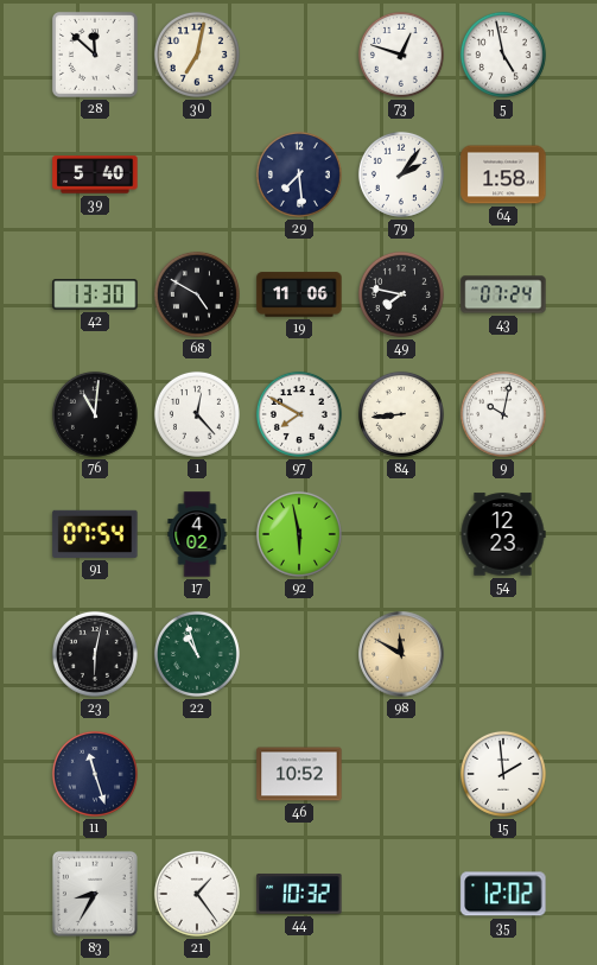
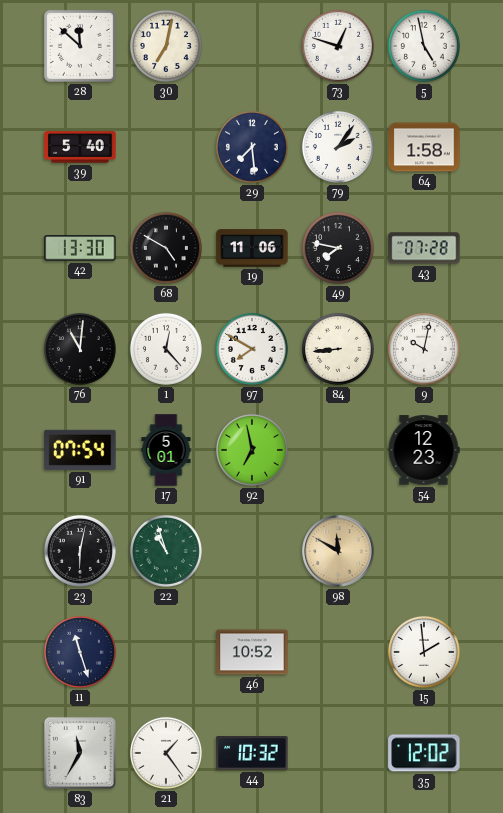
43: 07:24 -> 07:28
17: 4:02 -> 5:01
92: 5:58 -> 6:58
83: 8:35 -> 11:35
